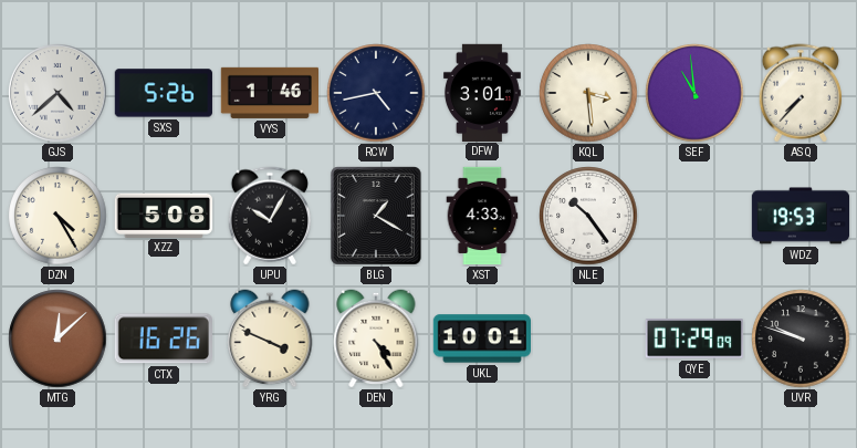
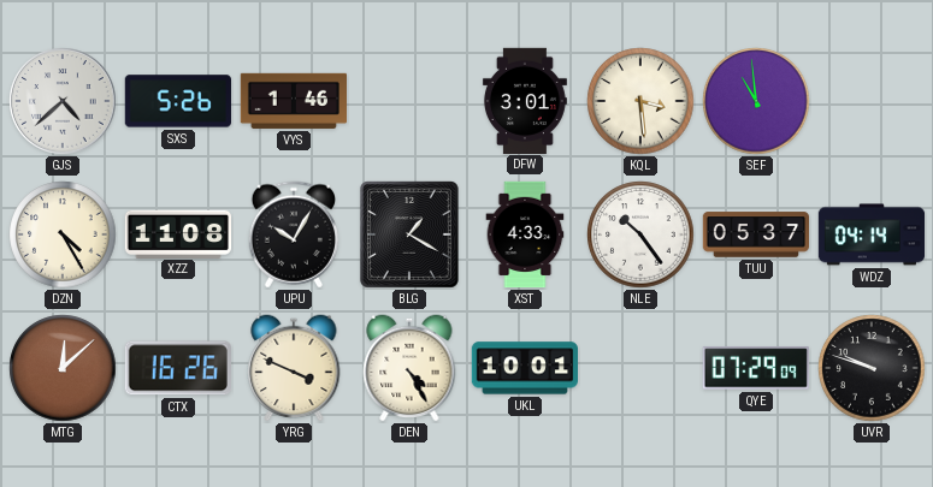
RCW: 4:43 -> none
ASQ: 7:37 -> none
XZZ: 5:08 -> 11:08
TUU: none -> 05:37
WDZ: 19:53 -> 04:14
